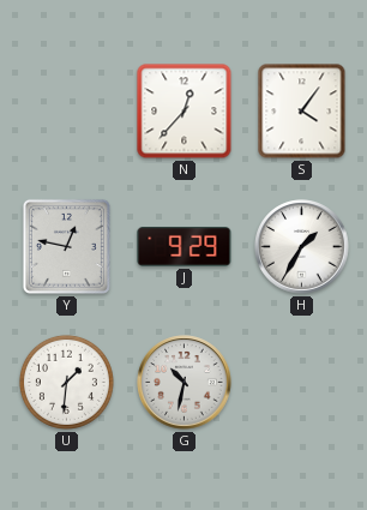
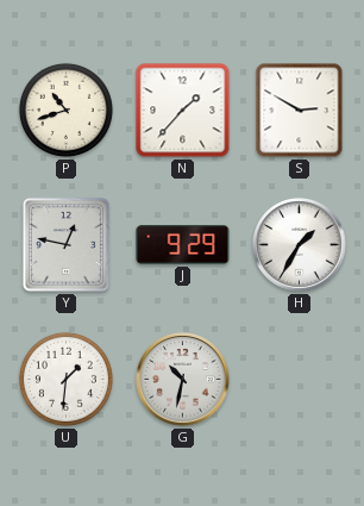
P: none -> 10:42
N: 12:37 -> 1:37
S: 4:06 -> 2:50
